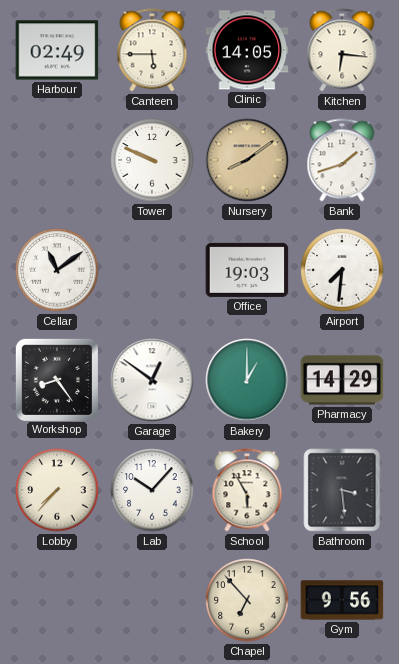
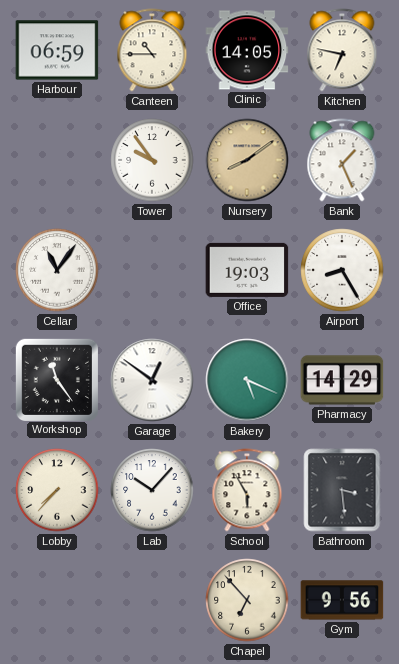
Harbour: 02:49 -> 06:59
Canteen: 5:45 -> 10:45
Kitchen: 6:16 -> 6:47
Tower: 9:49 -> 9:54
Bank: 1:42 -> 1:26
Cellar: 11:09 -> 11:06
Airport: 7:31 -> 8:25
Workshop: 8:24 -> 11:24
Bakery: 1:00 -> 5:19
